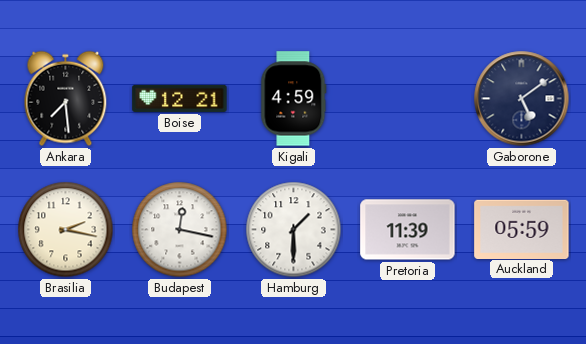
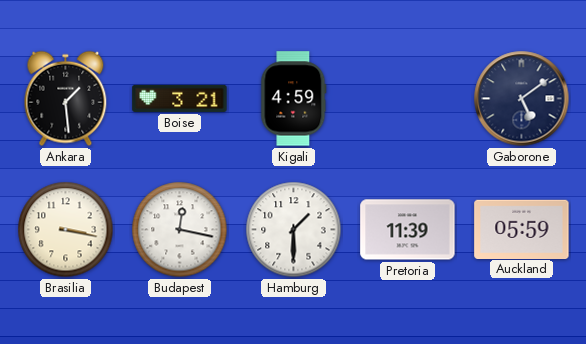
Ankara: 7:29 -> 1:29
Boise: 12:21 -> 3:21
Brasilia: 2:17 -> 3:17
